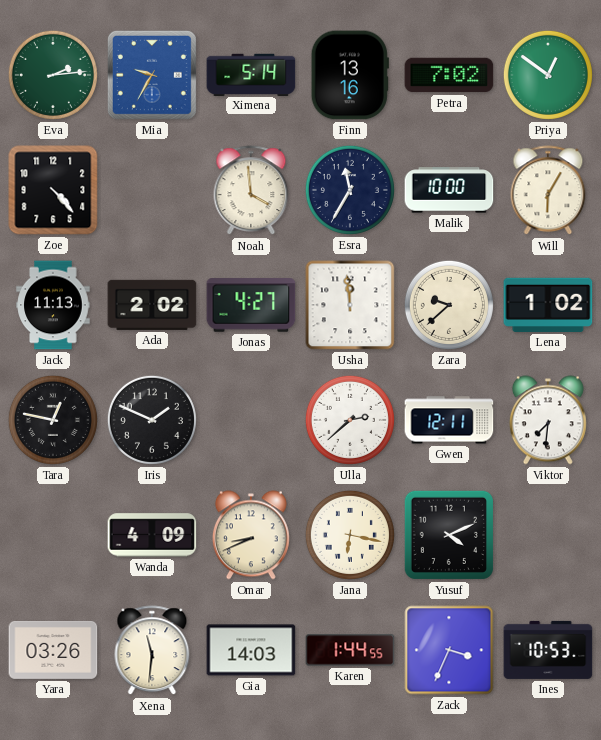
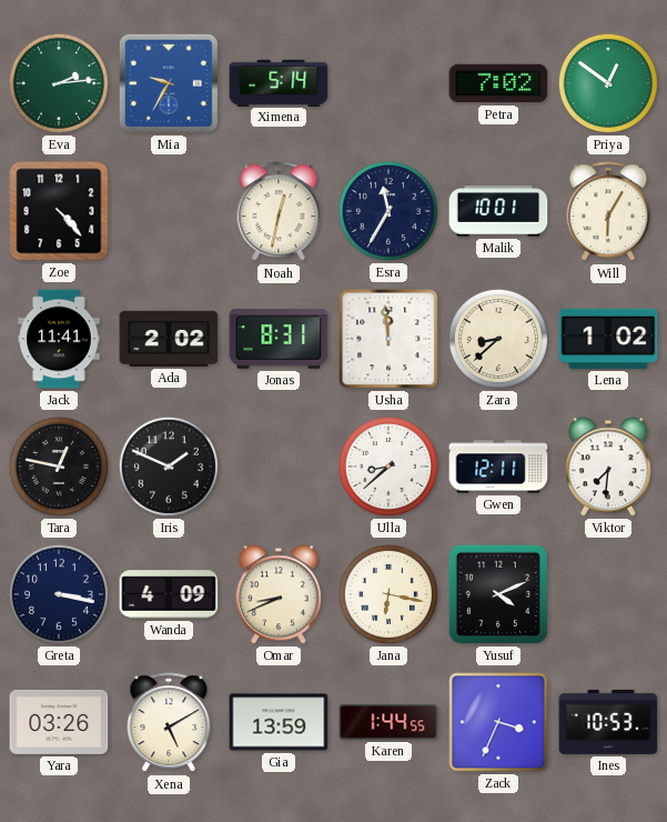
Finn: 13:16 -> none
Noah: 3:59 -> 12:32
Malik: 10:00 -> 10:01
Jack: 11:13 -> 11:41
Jonas: 4:27 -> 8:31
Zara: 9:38 -> 8:38
Ulla: 2:38 -> 8:38
Greta: none -> 3:17
Xena: 11:31 -> 5:10
Gia: 14:03 -> 13:59
